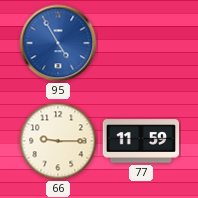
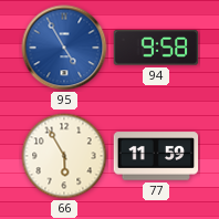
94: none -> 9:58
66: 9:15 -> 5:55
